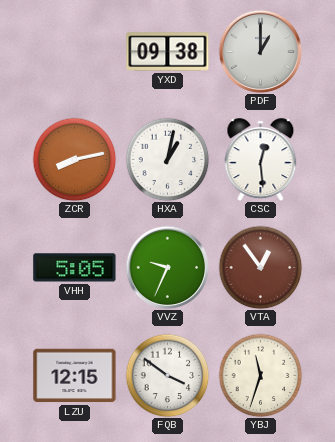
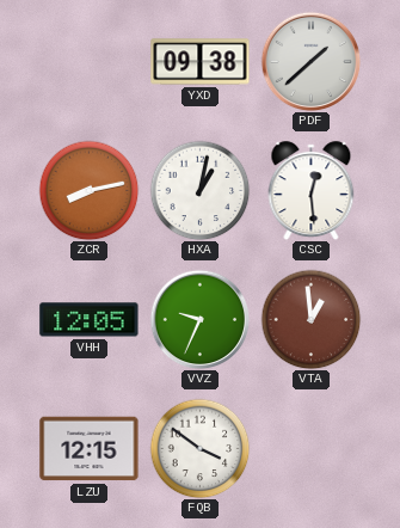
PDF: 1:00 -> 1:38
VHH: 5:05 -> 12:05
VTA: 12:54 -> 12:59
YBJ: 11:33 -> none
